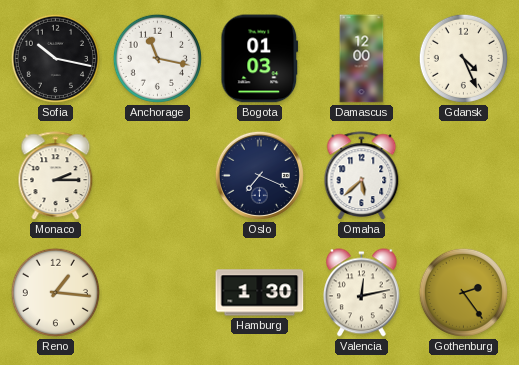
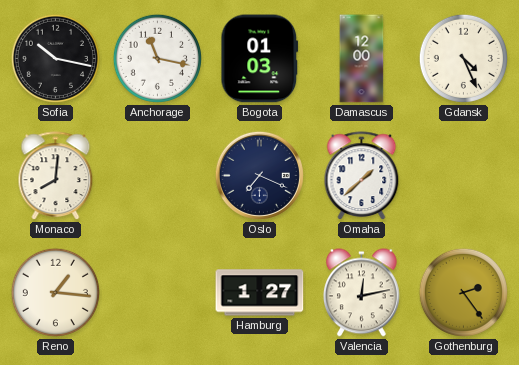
Monaco: 2:15 -> 8:01
Omaha: 5:38 -> 1:38
Hamburg: 1:30 -> 1:27
